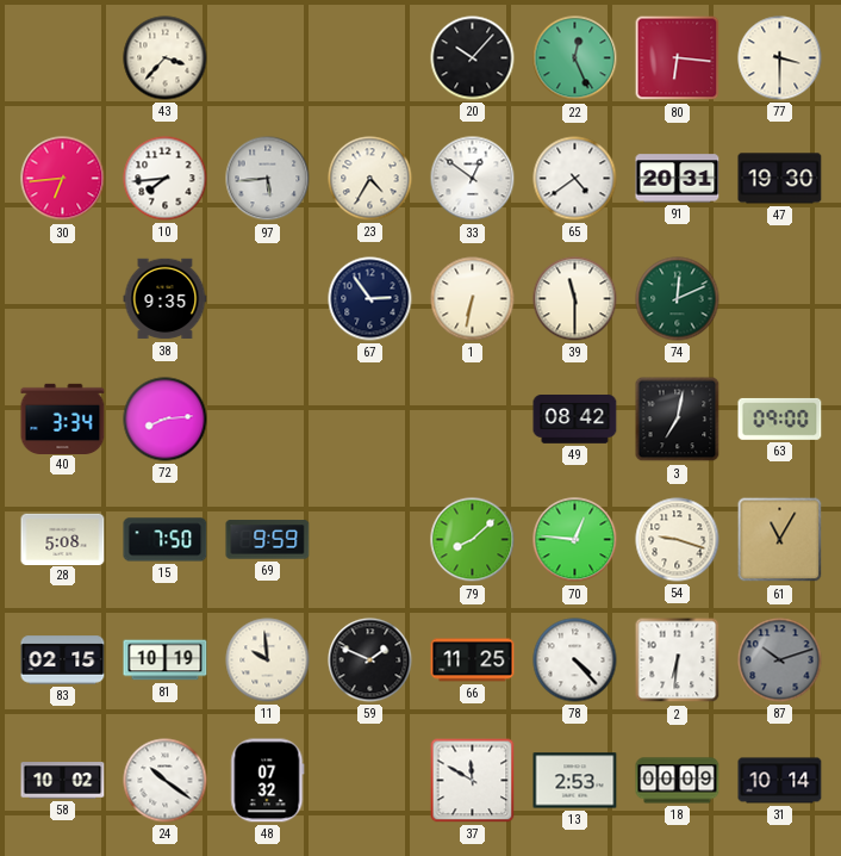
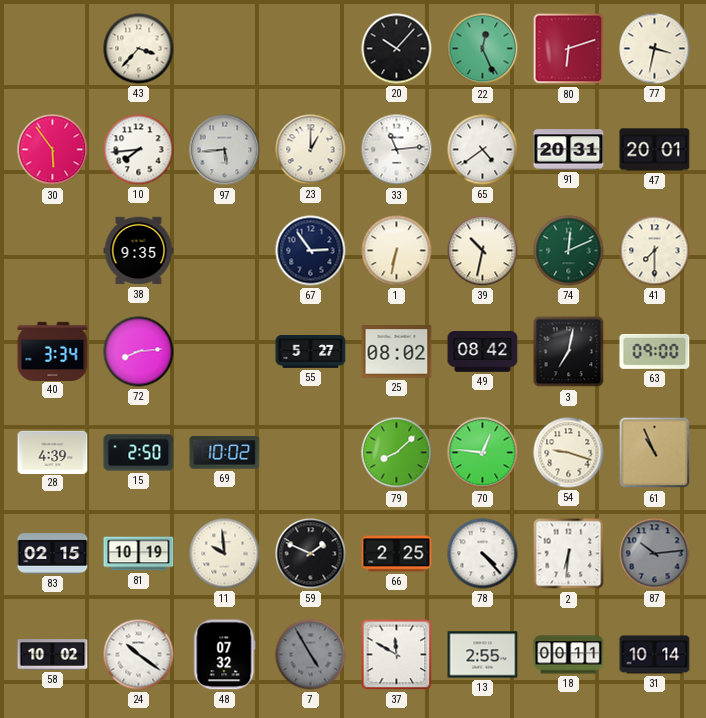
80: 6:16 -> 6:12
77: 3:30 -> 3:32
30: 6:44 -> 5:54
23: 4:35 -> 1:00
33: 12:51 -> 11:14
47: 19:30 -> 20:01
39: 11:30 -> 10:32
41: none -> 7:30
55: none -> 5:27
25: none -> 08:02
28: 5:08 -> 4:39
15: 7:50 -> 2:50
69: 9:59 -> 10:02
61: 11:05 -> 10:56
66: 11:25 -> 2:25
87: 10:12 -> 10:14
7: none -> 4:55
13: 2:53 -> 2:55
18: 00:09 -> 00:11
